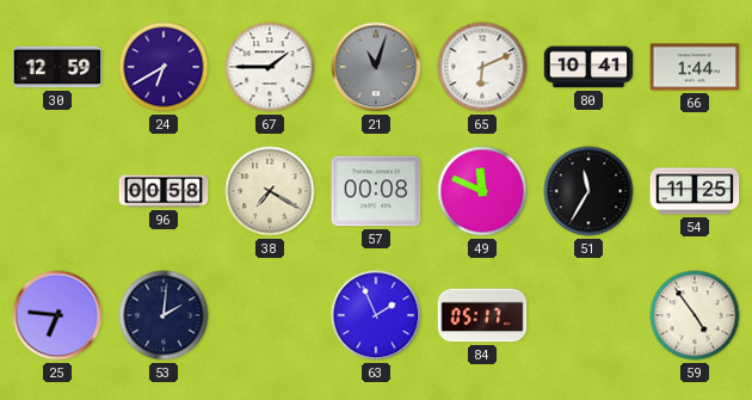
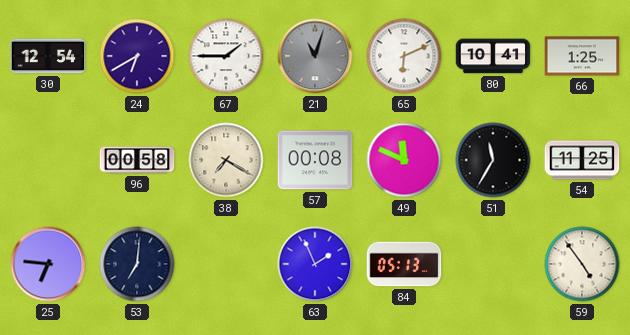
30: 12:59 -> 12:54
66: 1:44 -> 1:25
53: 2:01 -> 7:01
84: 05:17 -> 05:13
